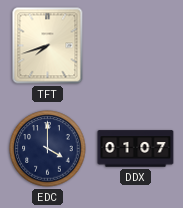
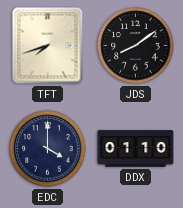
JDS: none -> 8:09
DDX: 01:07 -> 01:10
